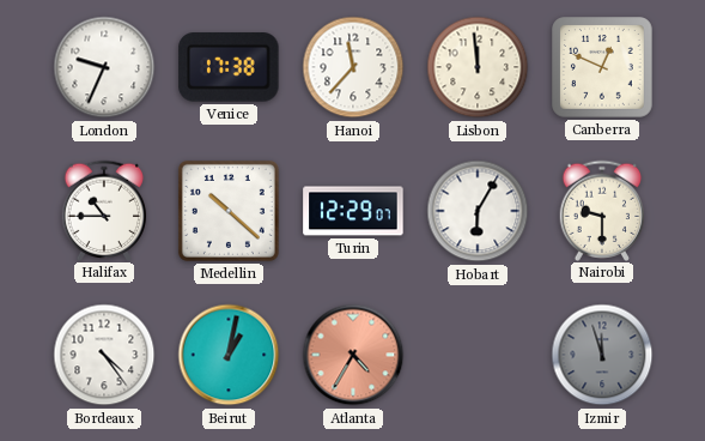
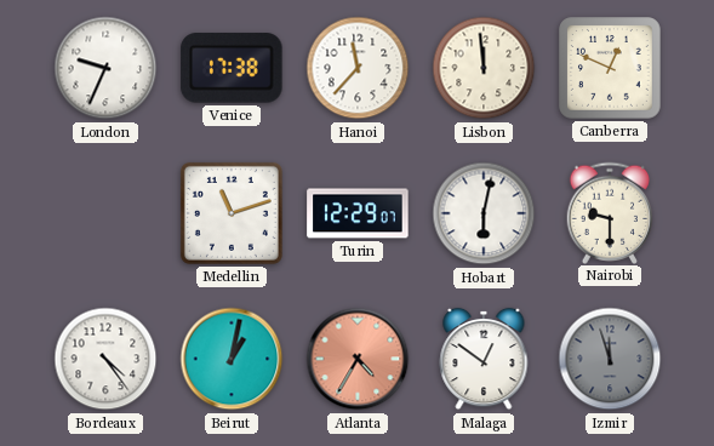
Halifax: 10:45 -> none
Medellin: 10:22 -> 11:12
Hobart: 6:05 -> 6:02
Malaga: none -> 12:51
